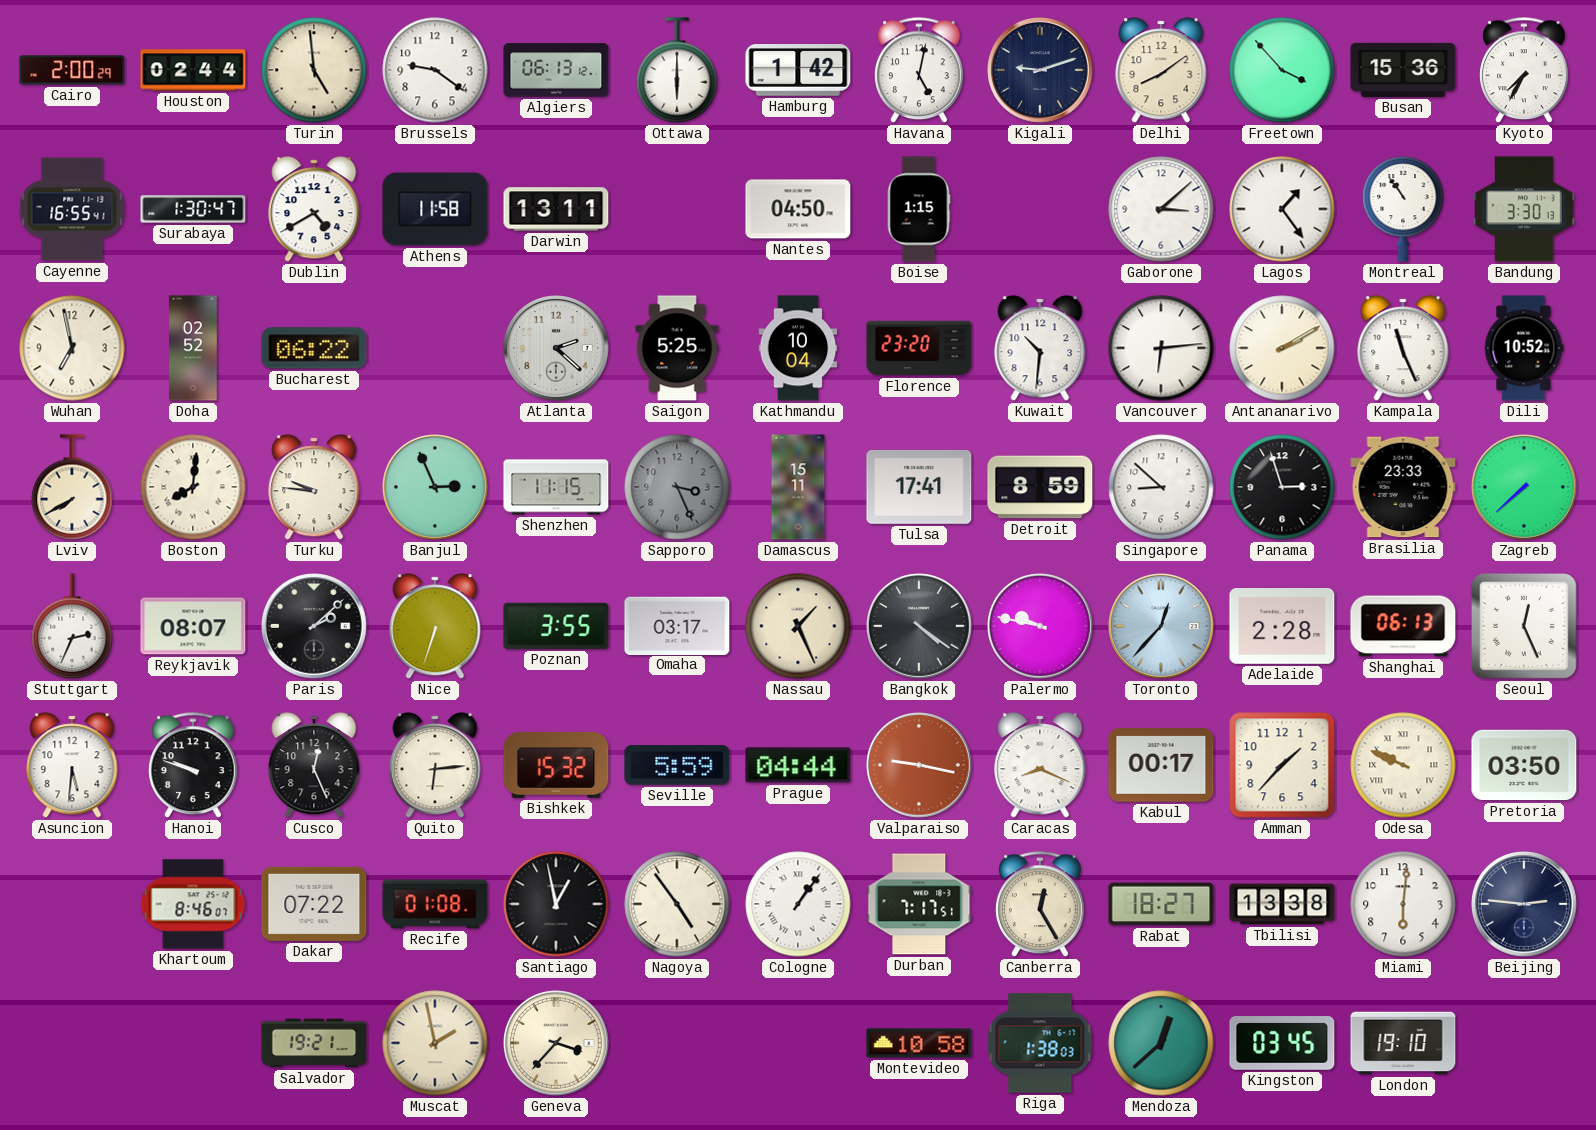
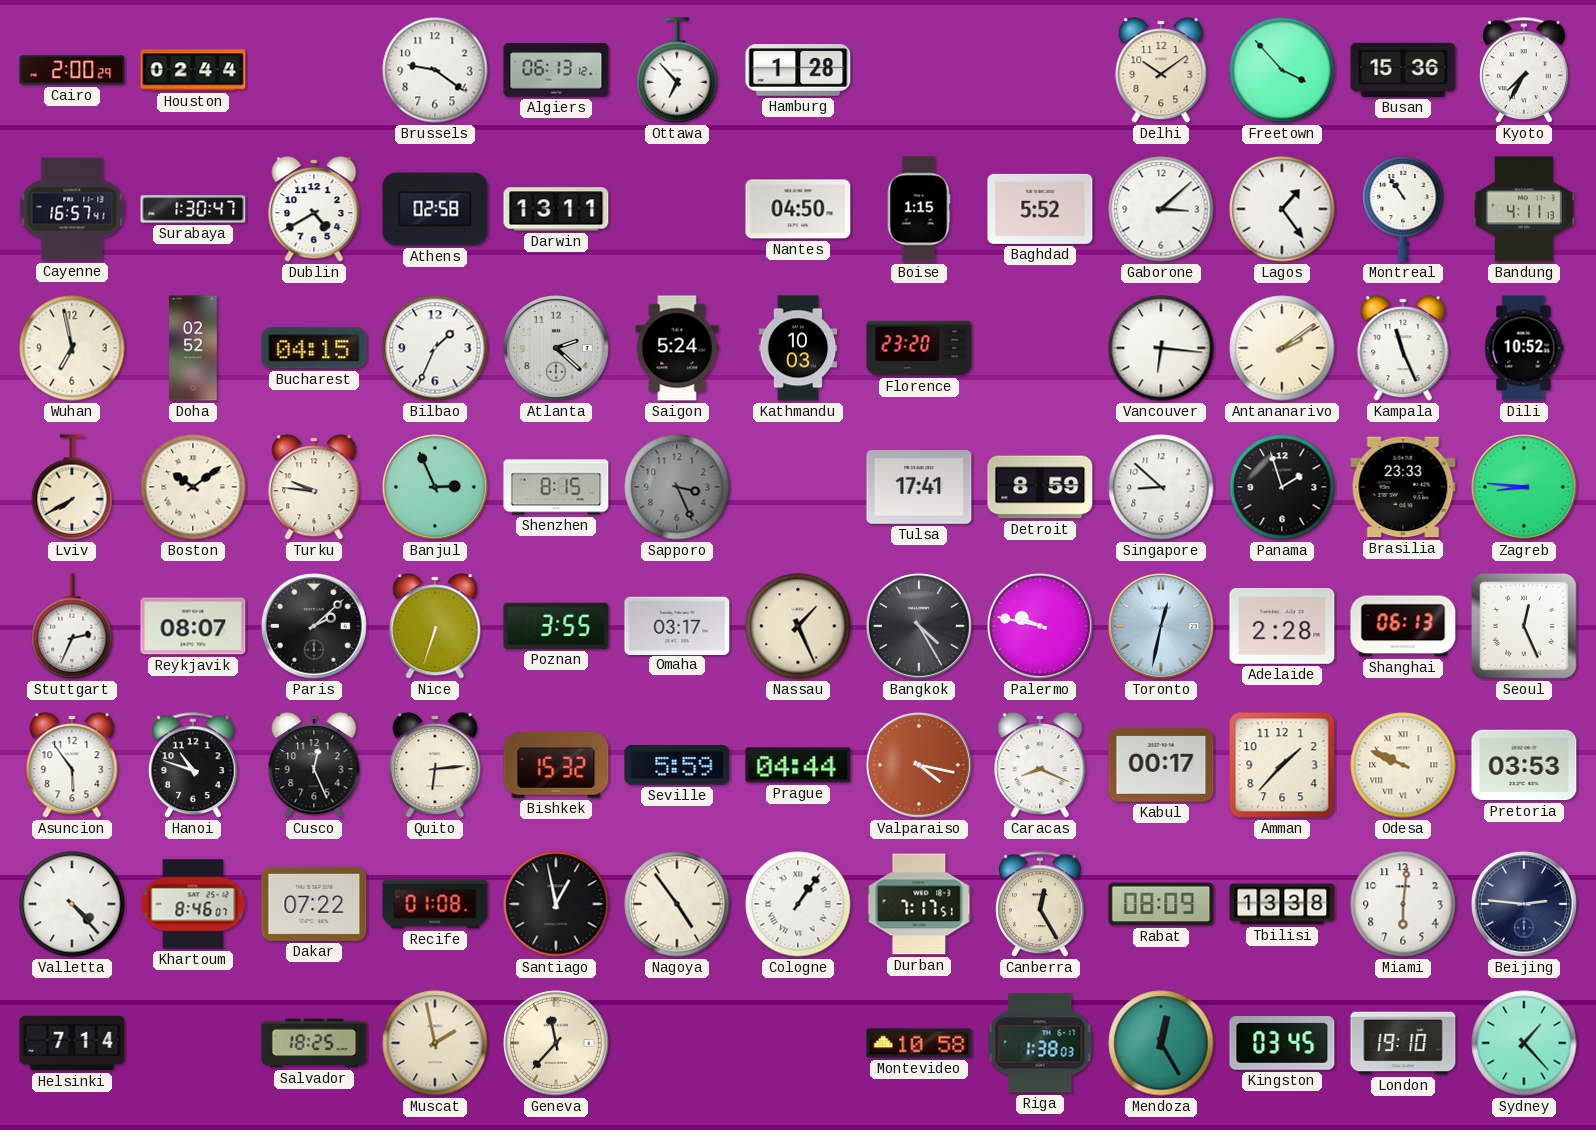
Turin: 4:59 -> none
Ottawa: 6:00 -> 6:53
Hamburg: 1:42 -> 1:28
Havana: 5:02 -> none
Kigali: 9:12 -> none
Delhi: 8:09 -> 10:09
Cayenne: 16:55 -> 16:57
Athens: 11:58 -> 02:58
Baghdad: none -> 5:52
Bandung: 3:30 -> 4:11
Bucharest: 06:22 -> 04:15
Bilbao: none -> 1:34
Saigon: 5:25 -> 5:24
Kathmandu: 10:04 -> 10:03
Kuwait: 10:31 -> none
Vancouver: 6:14 -> 6:16
Antananarivo: 2:10 -> 2:09
Boston: 8:01 -> 10:09
Shenzhen: 11:15 -> 8:15
Damascus: 15:11 -> none
Panama: 2:57 -> 1:57
Zagreb: 7:38 -> 8:46
Bangkok: 4:21 -> 4:25
Toronto: 12:37 -> 12:32
Asuncion: 5:31 -> 5:54
Hanoi: 9:48 -> 10:48
Valparaiso: 9:17 -> 4:17
Pretoria: 03:50 -> 03:53
Valletta: none -> 4:23
Rabat: 18:27 -> 08:09
Helsinki: none -> 7:14
Salvador: 19:21 -> 18:25
Geneva: 3:37 -> 11:37
Mendoza: 12:38 -> 12:25
Sydney: none -> 1:23
